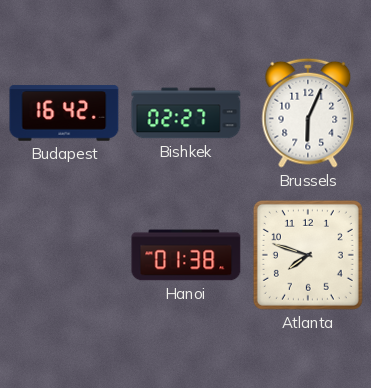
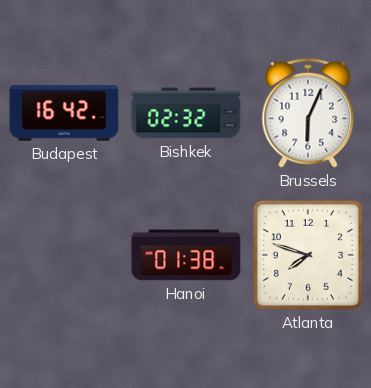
Bishkek: 02:27 -> 02:32
